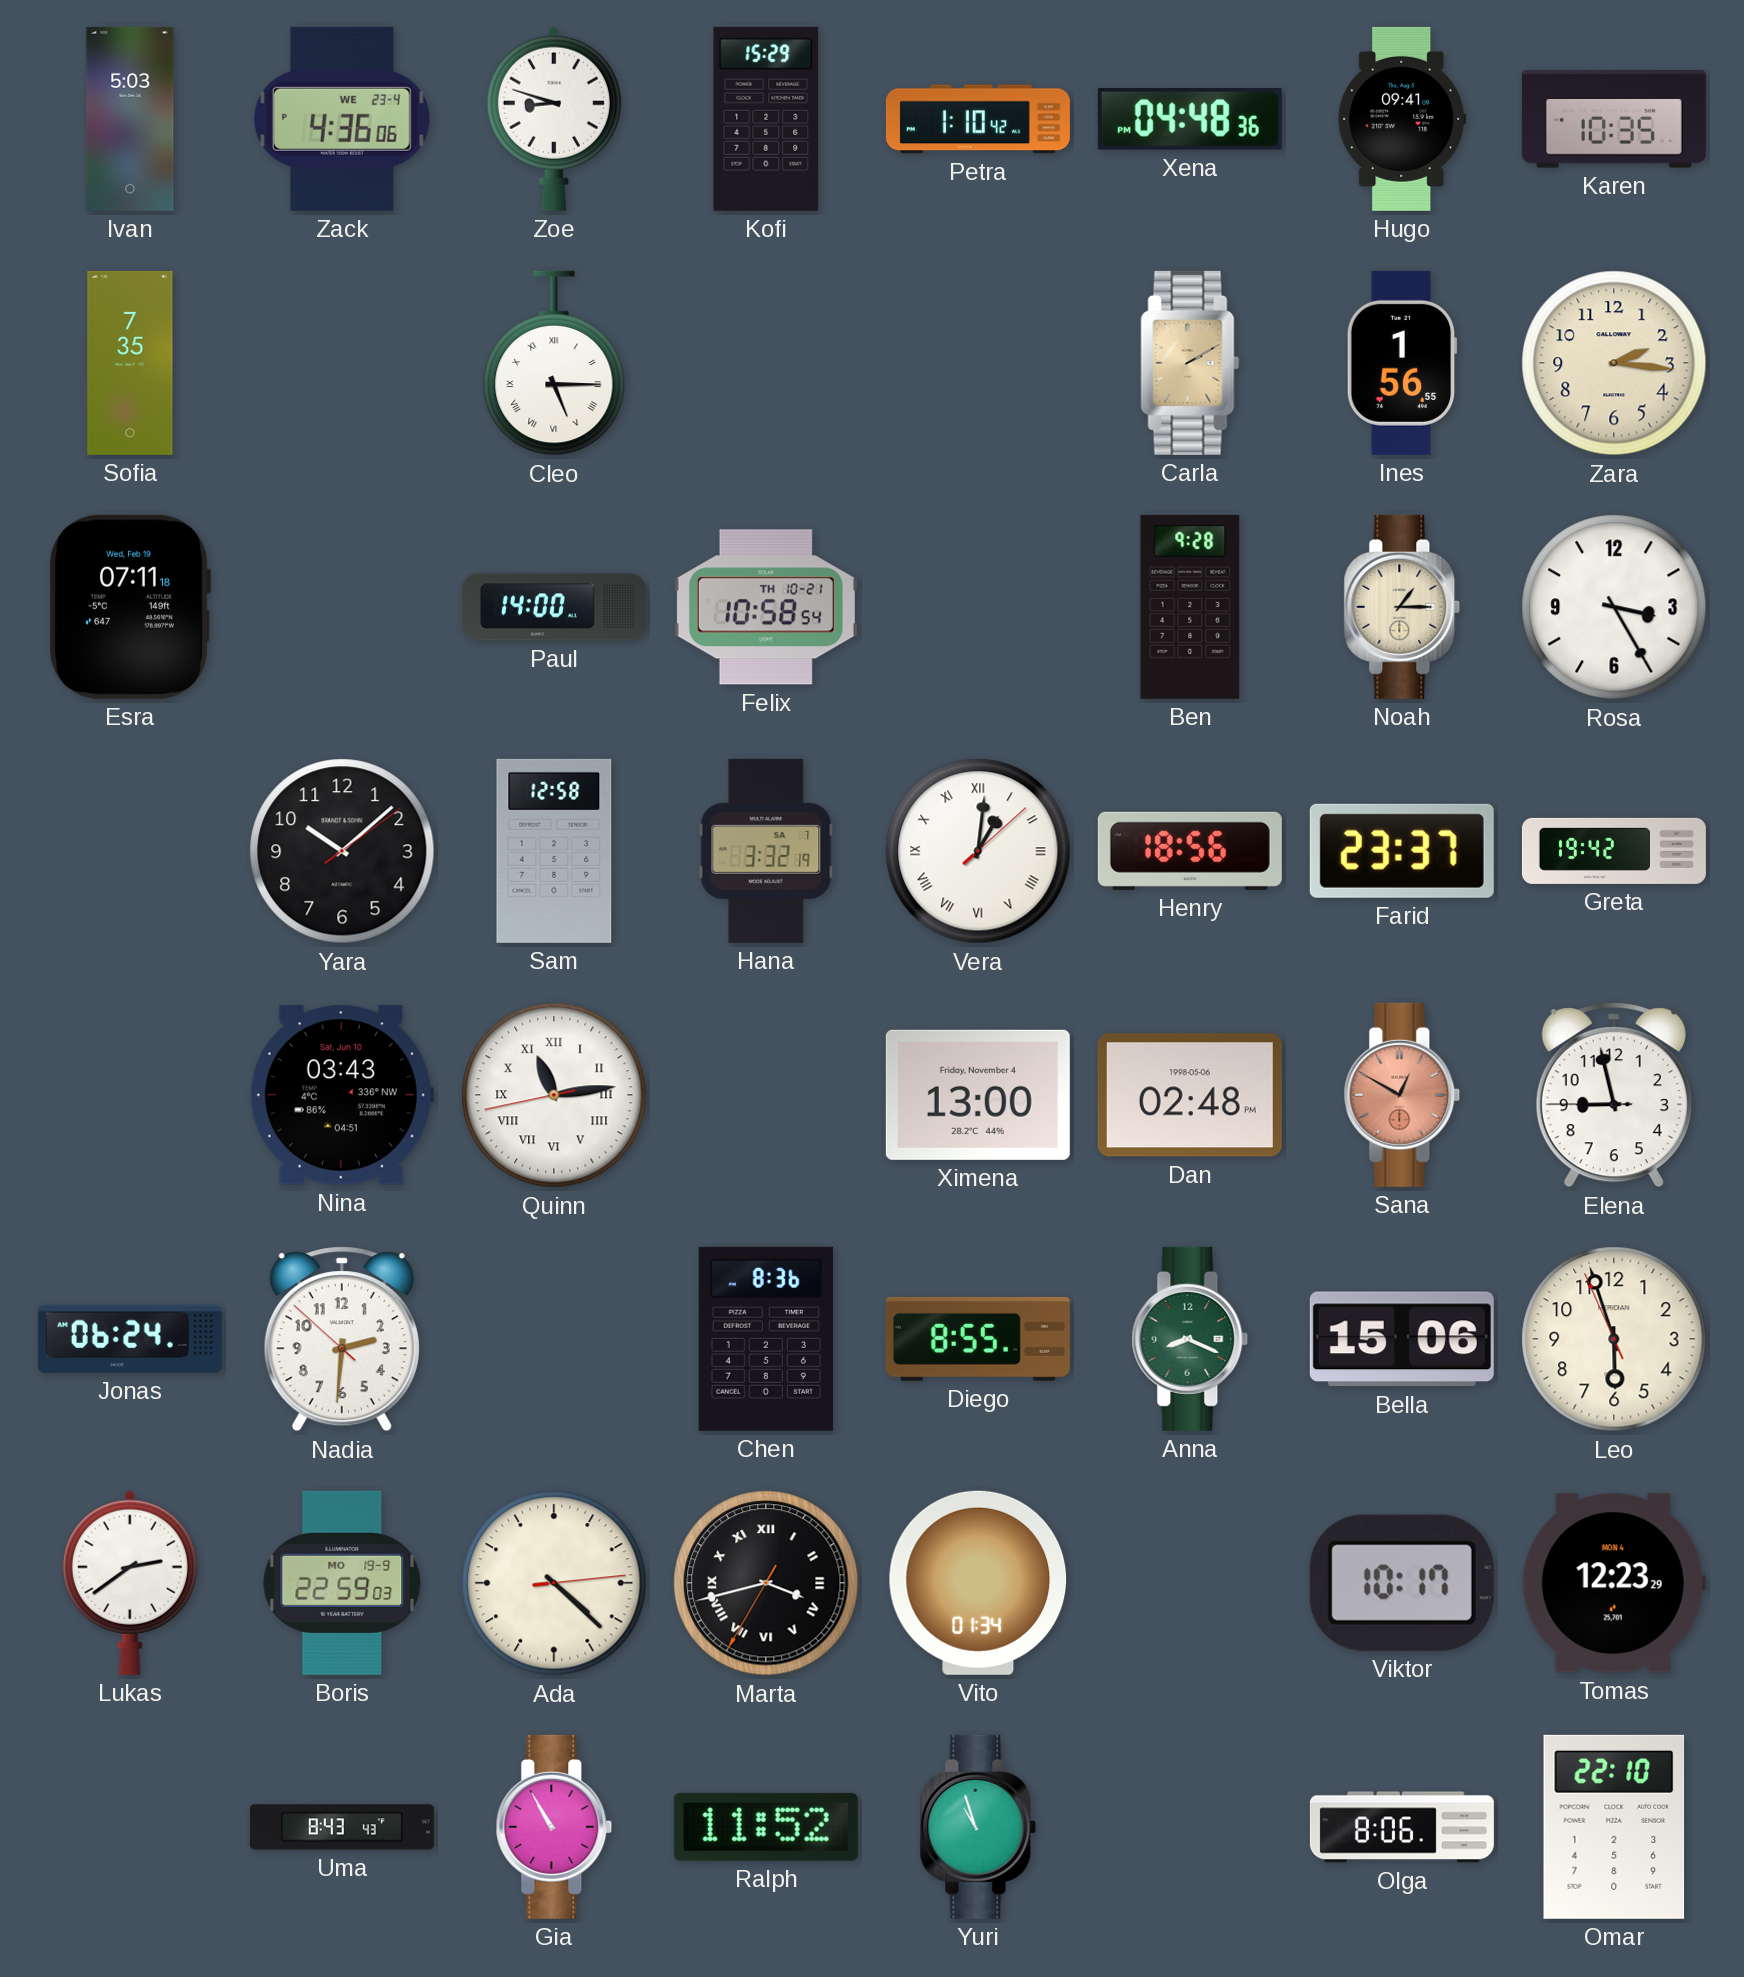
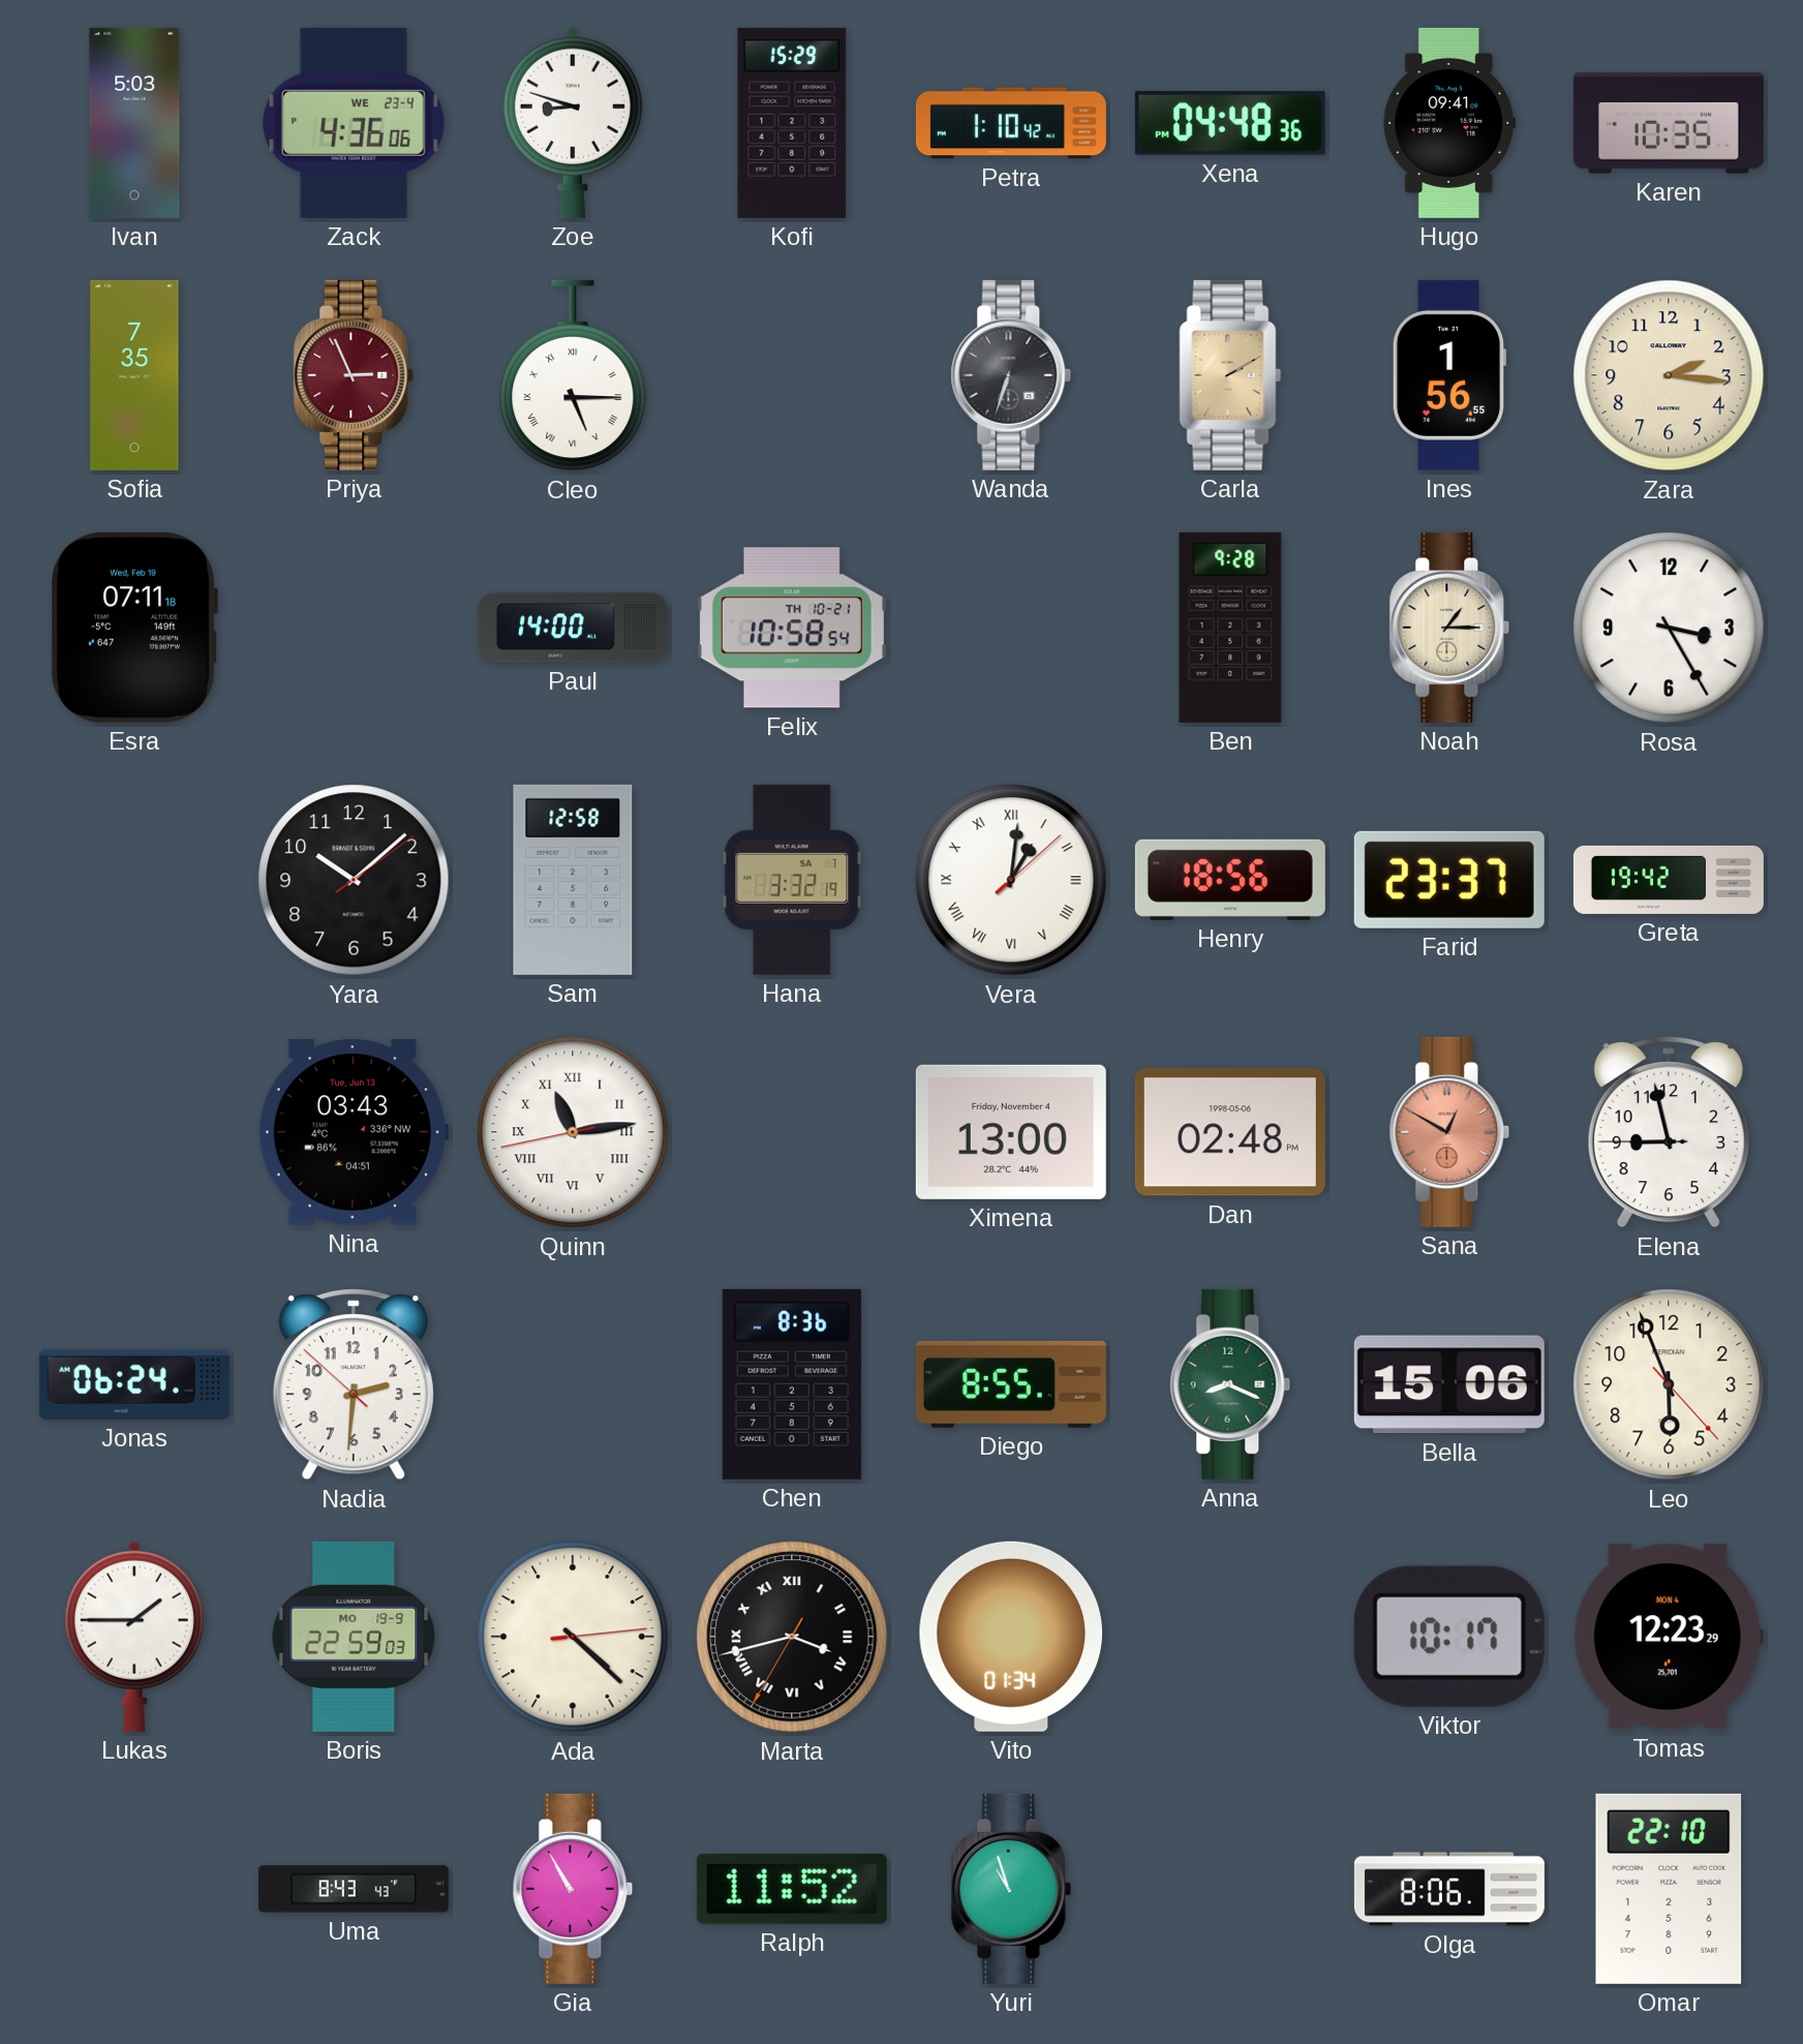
Priya: none -> 2:56
Wanda: none -> 6:33
Nina date: Sat, Jun 10 -> Tue, Jun 13
Leo: 5:56:56 -> 5:56:23
Lukas: 2:39 -> 1:45
